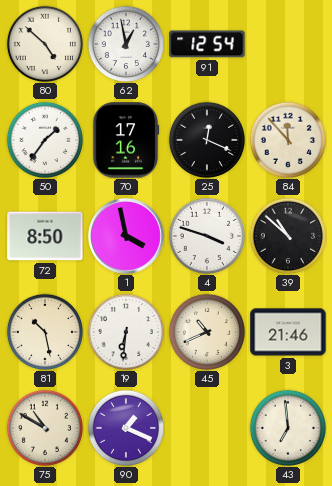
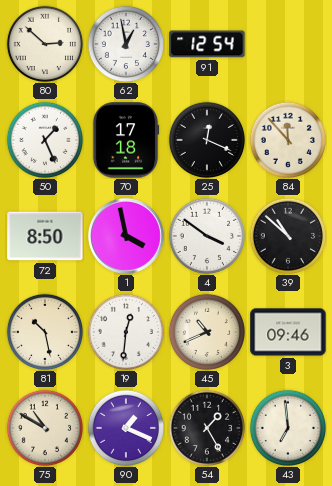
80: 4:52 -> 2:52
50: 1:36 -> 1:26
70: 17:16 -> 17:18
4: 3:48 -> 3:51
19: 6:31 -> 12:31
3: 21:46 -> 09:46
54: none -> 1:25
